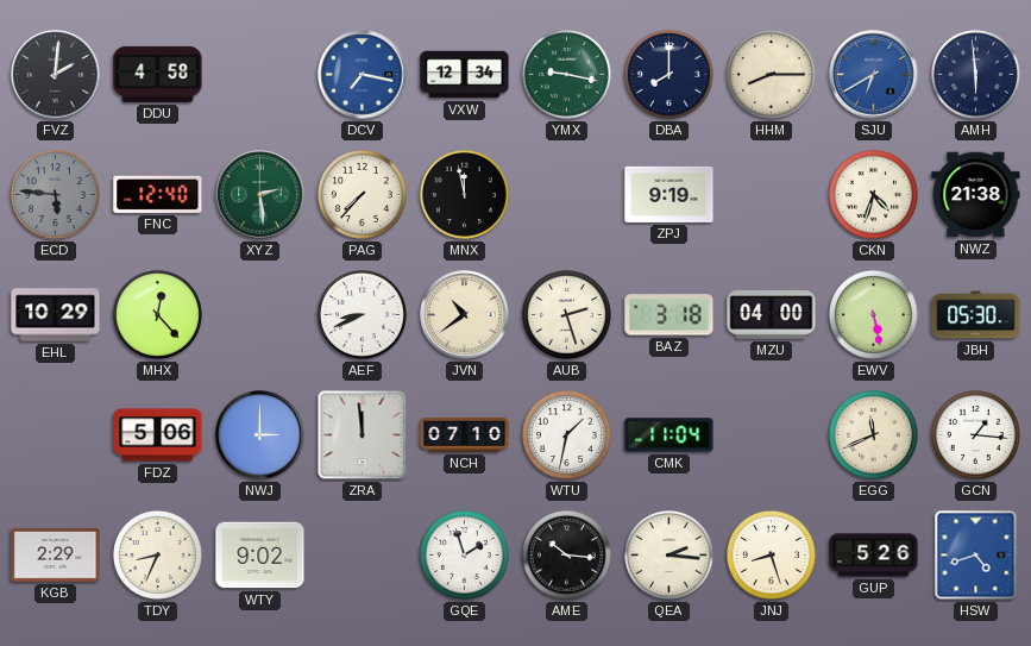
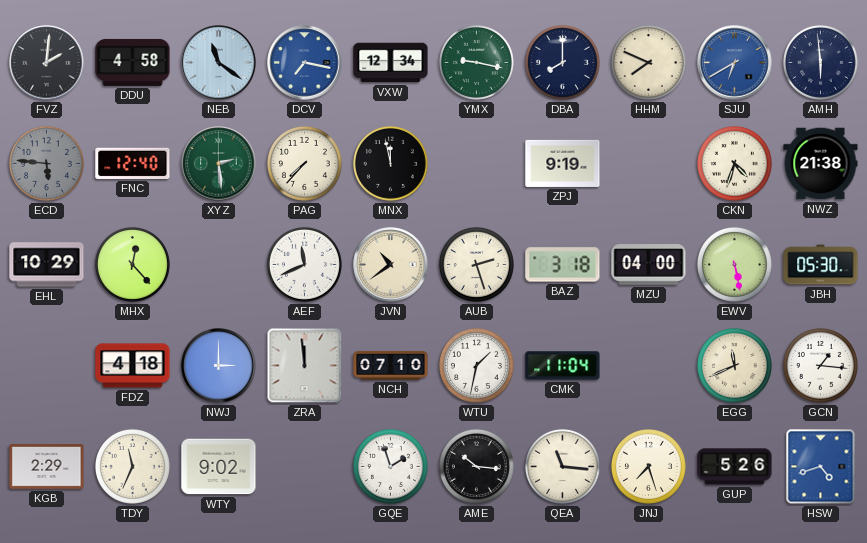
NEB: none -> 11:21
HHM: 8:15 -> 7:49
AEF: 8:41 -> 11:41
FDZ: 5:06 -> 4:18
TDY: 8:34 -> 11:34
QEA: 2:16 -> 11:16
JNJ: 8:27 -> 7:27
